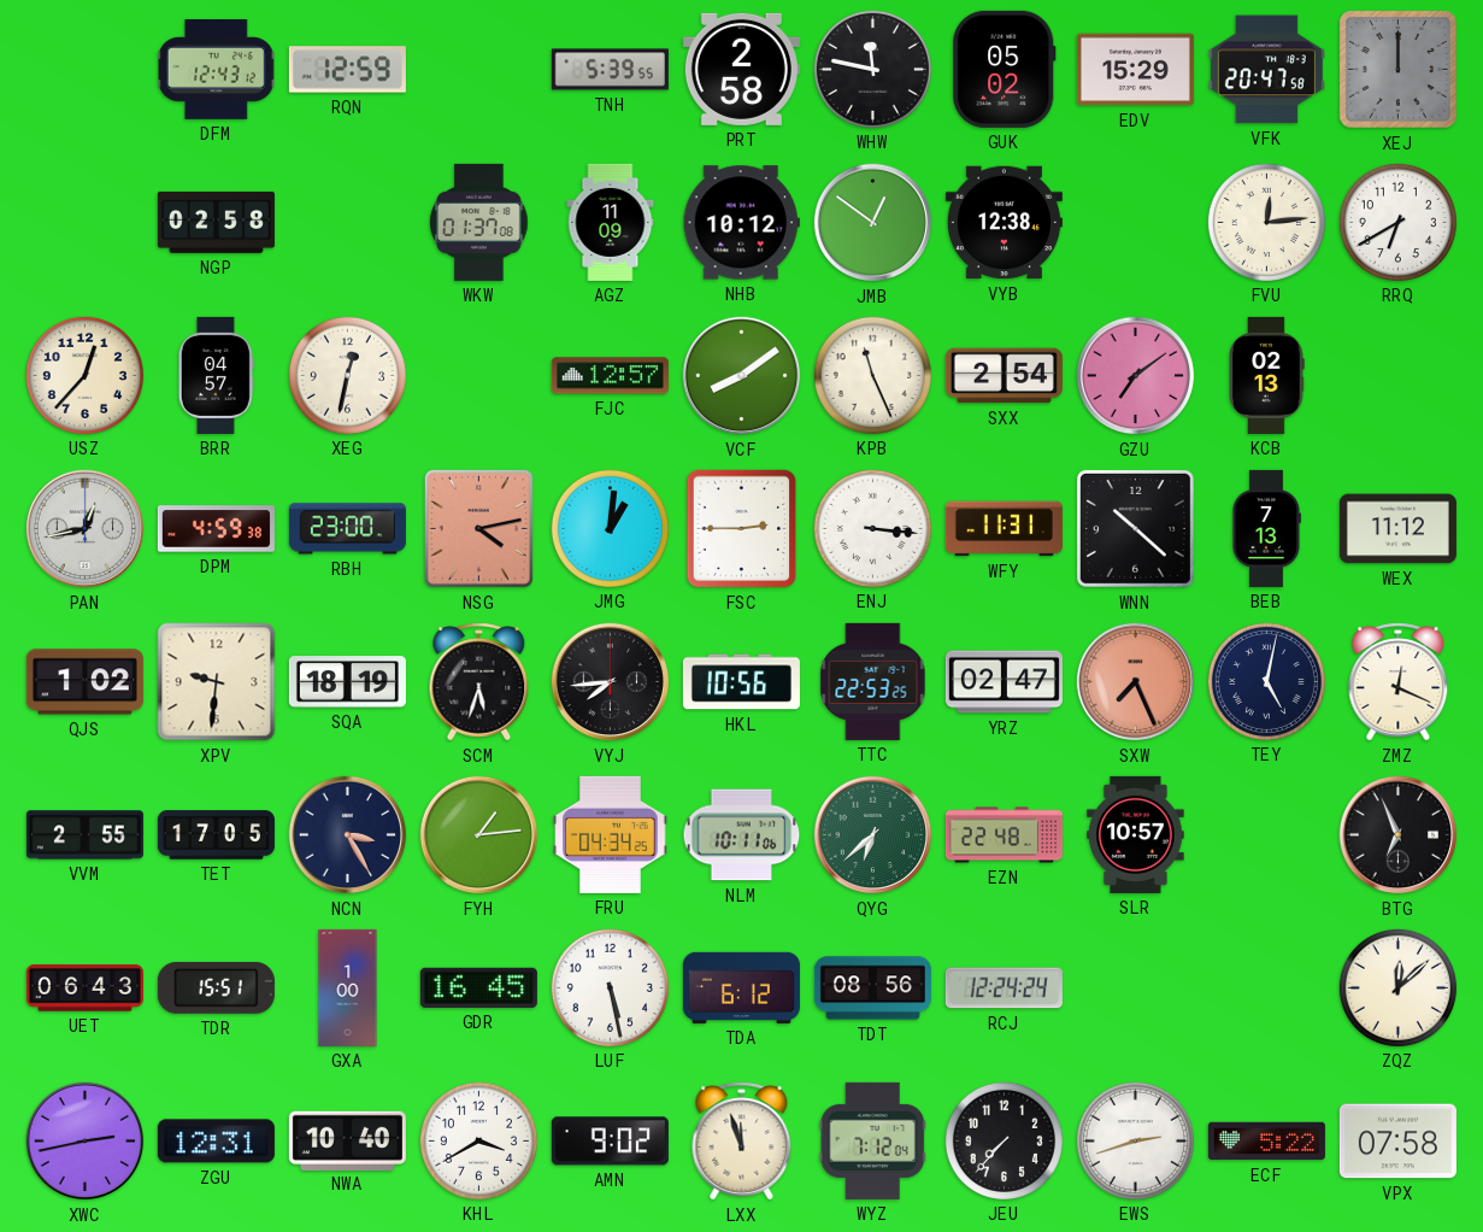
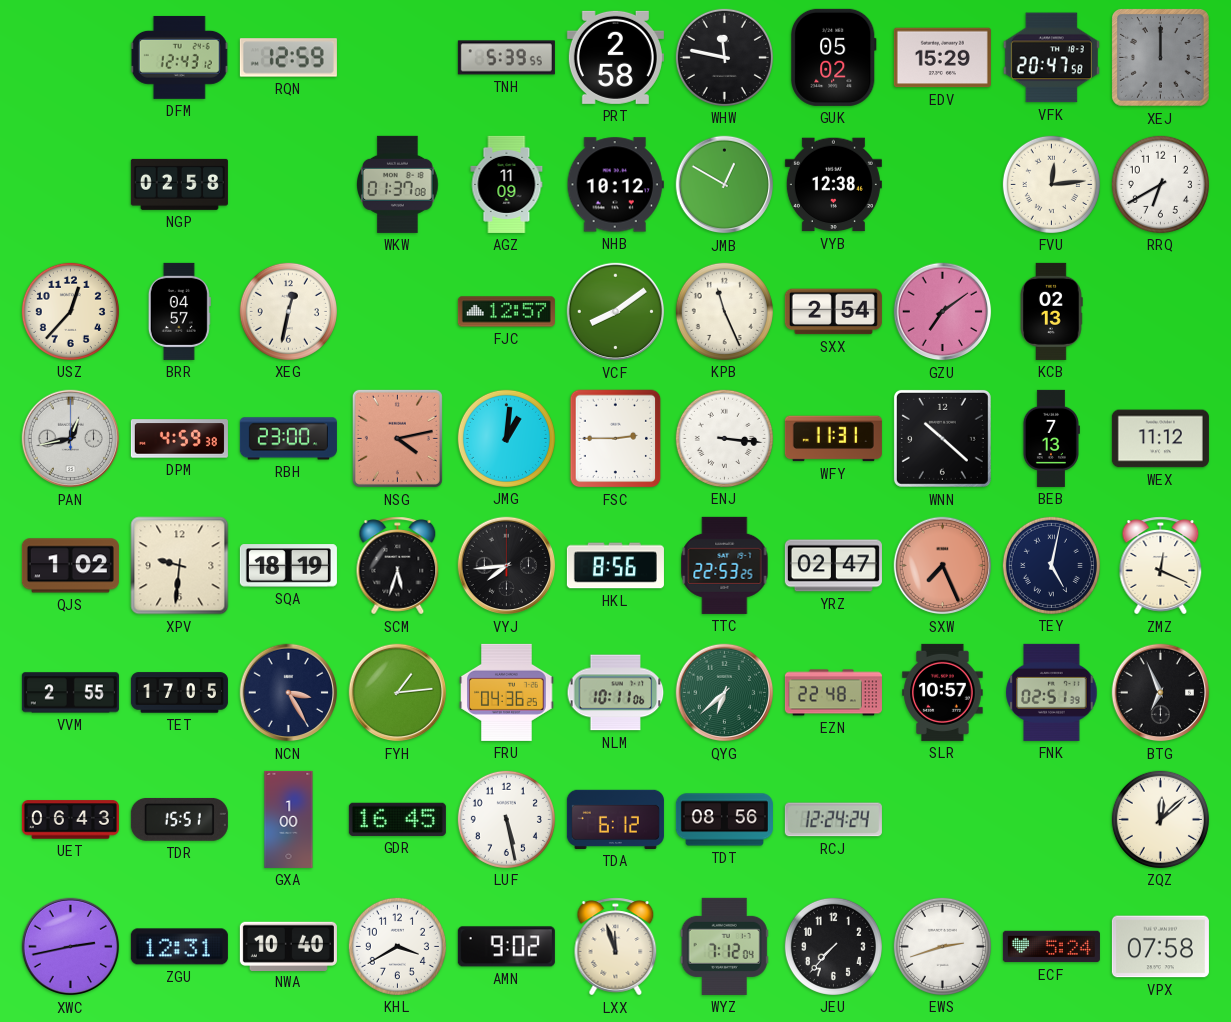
JMB: 12:51 -> 12:50
HKL: 10:56 -> 8:56
FRU: 04:34 -> 04:36
FNK: none -> 02:51
ECF: 5:22 -> 5:24
